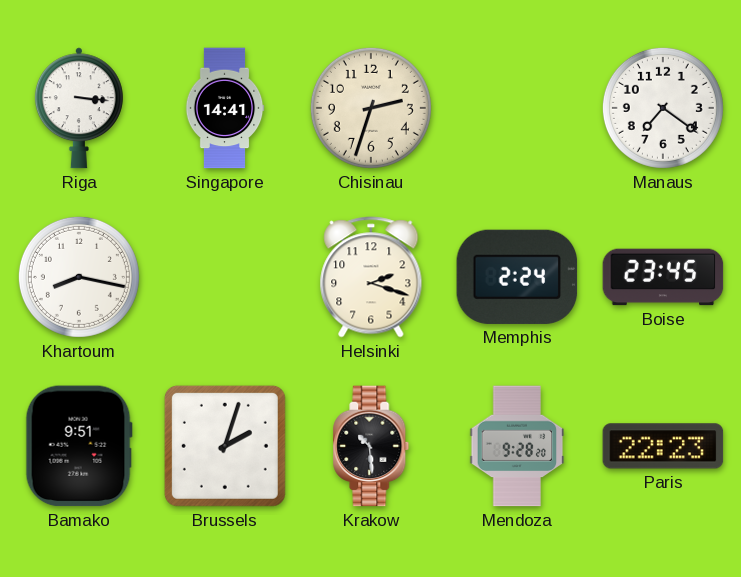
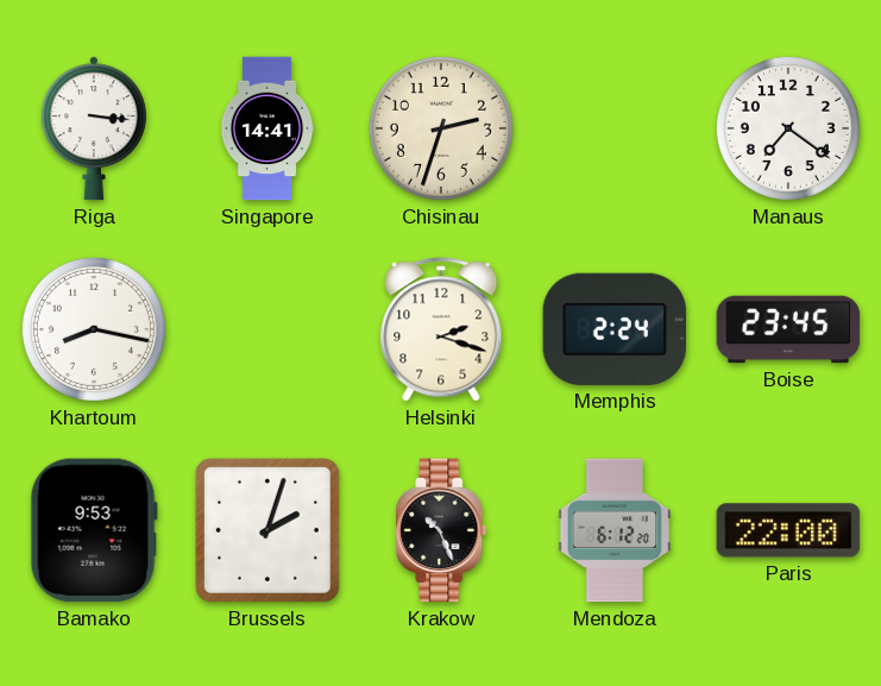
Bamako: 9:51 -> 9:53
Krakow: 10:29 -> 10:26
Mendoza: 9:28 -> 6:12
Paris: 22:23 -> 22:00
